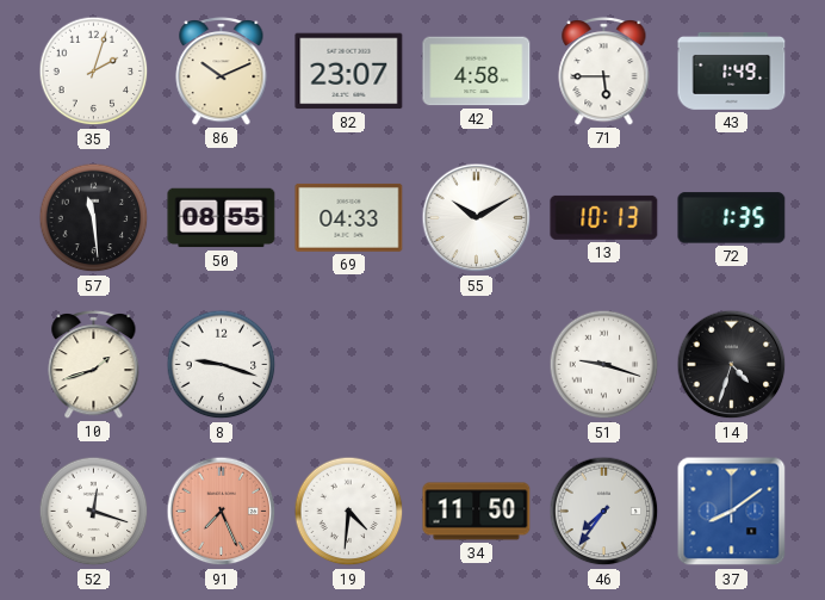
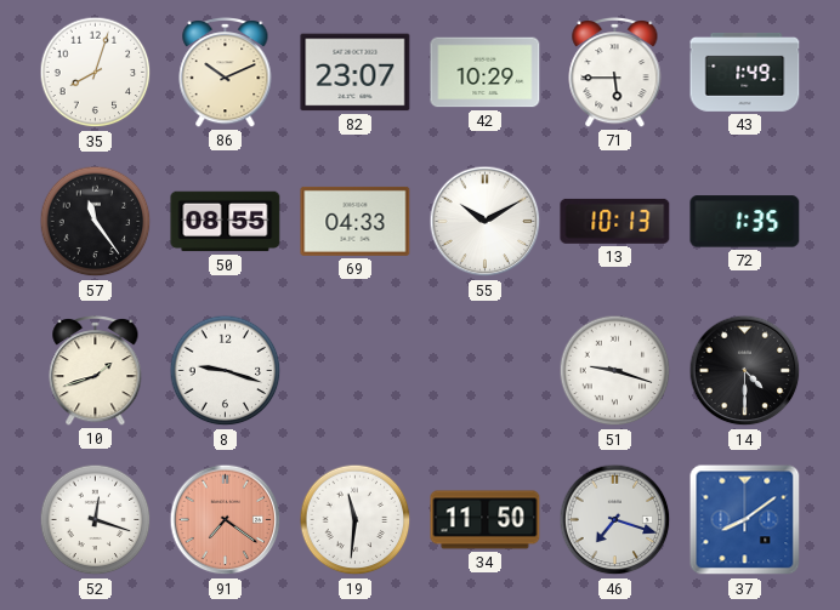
35: 2:03 -> 8:03
42: 4:58 -> 10:29
57: 11:29 -> 11:24
14: 4:33 -> 4:30
91: 7:26 -> 7:21
19: 4:31 -> 11:31
46: 7:36 -> 7:18
